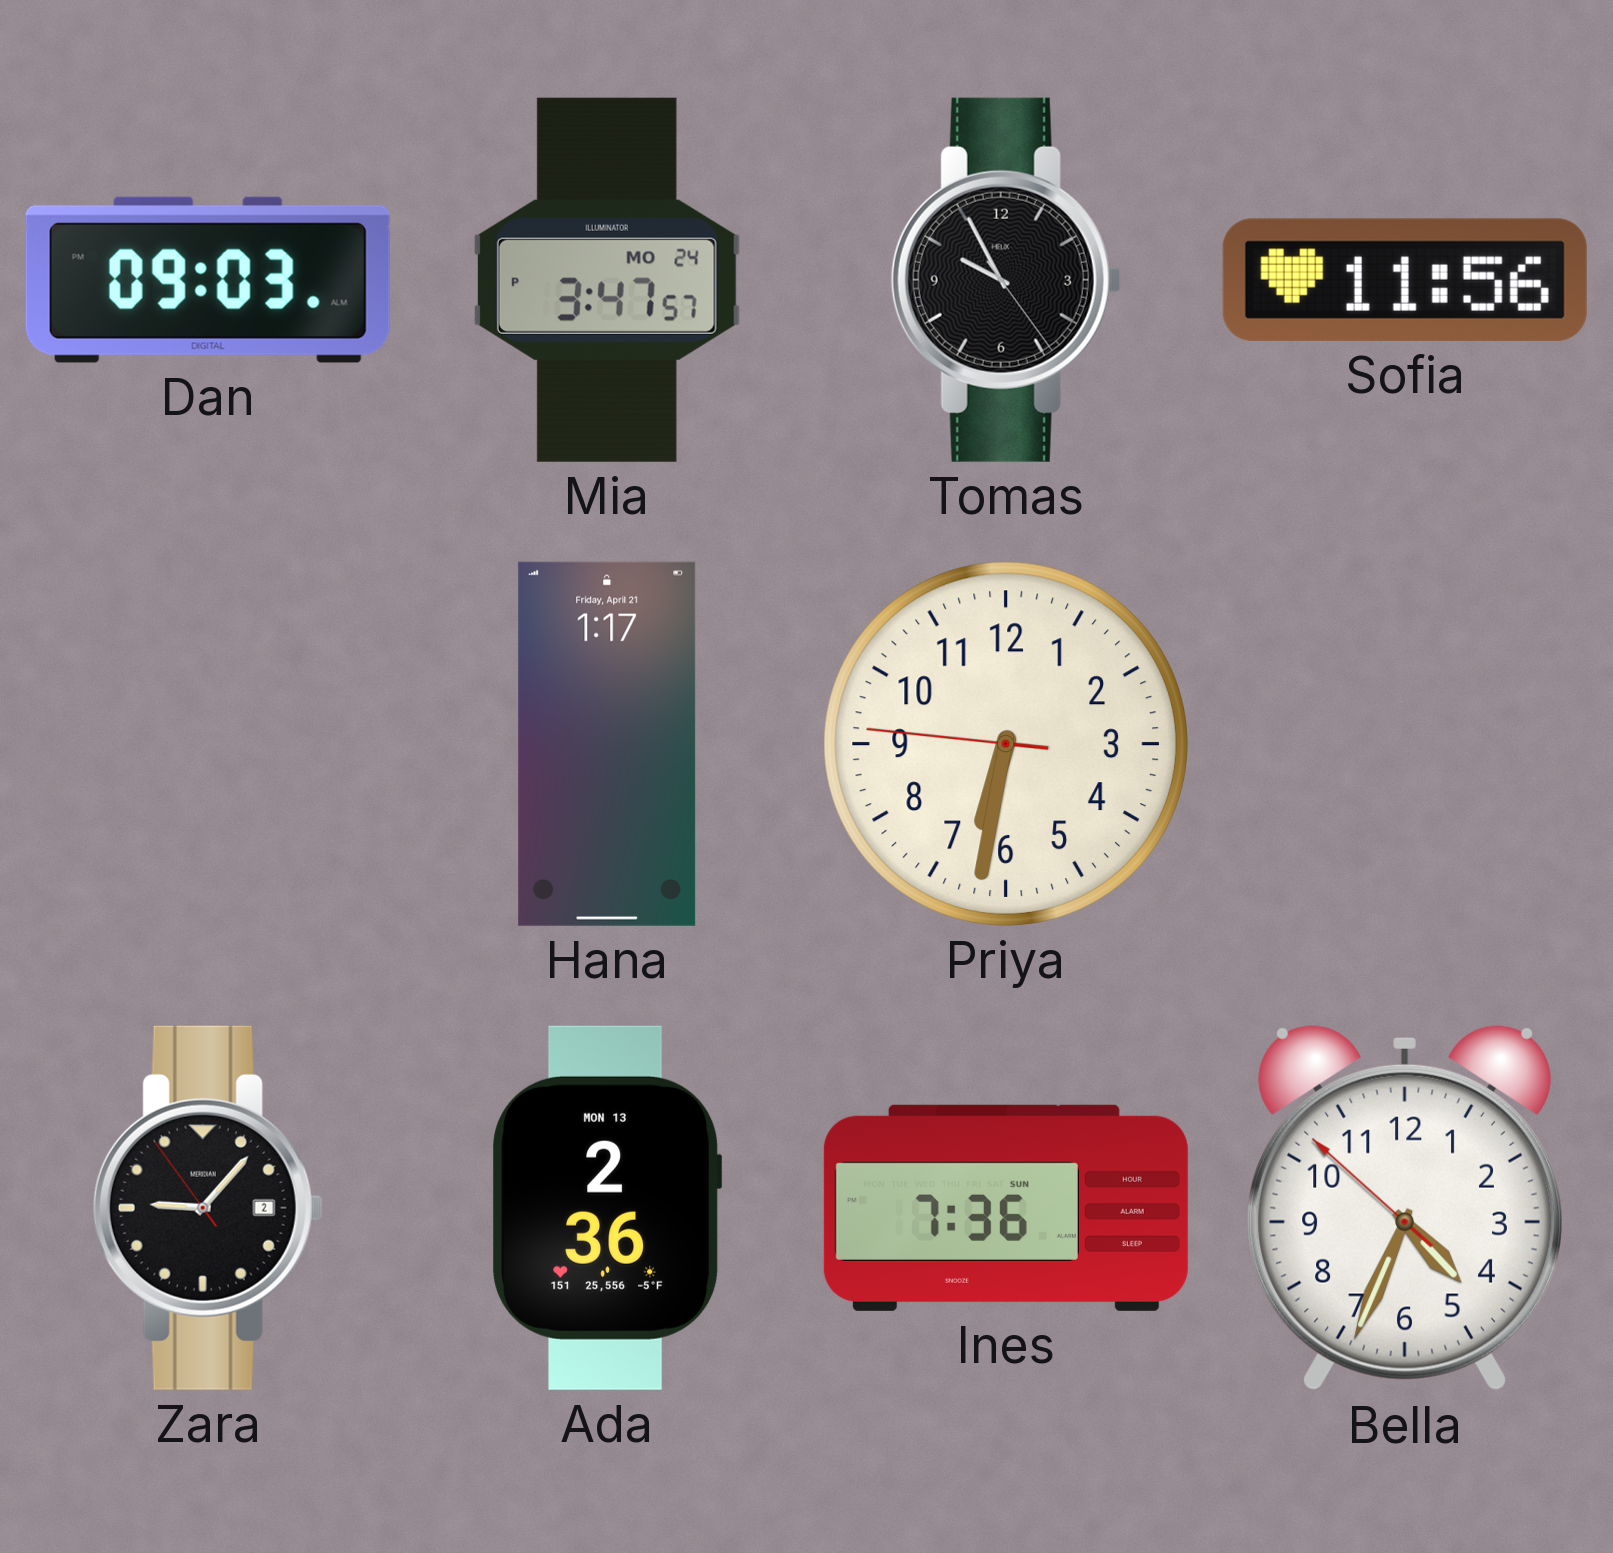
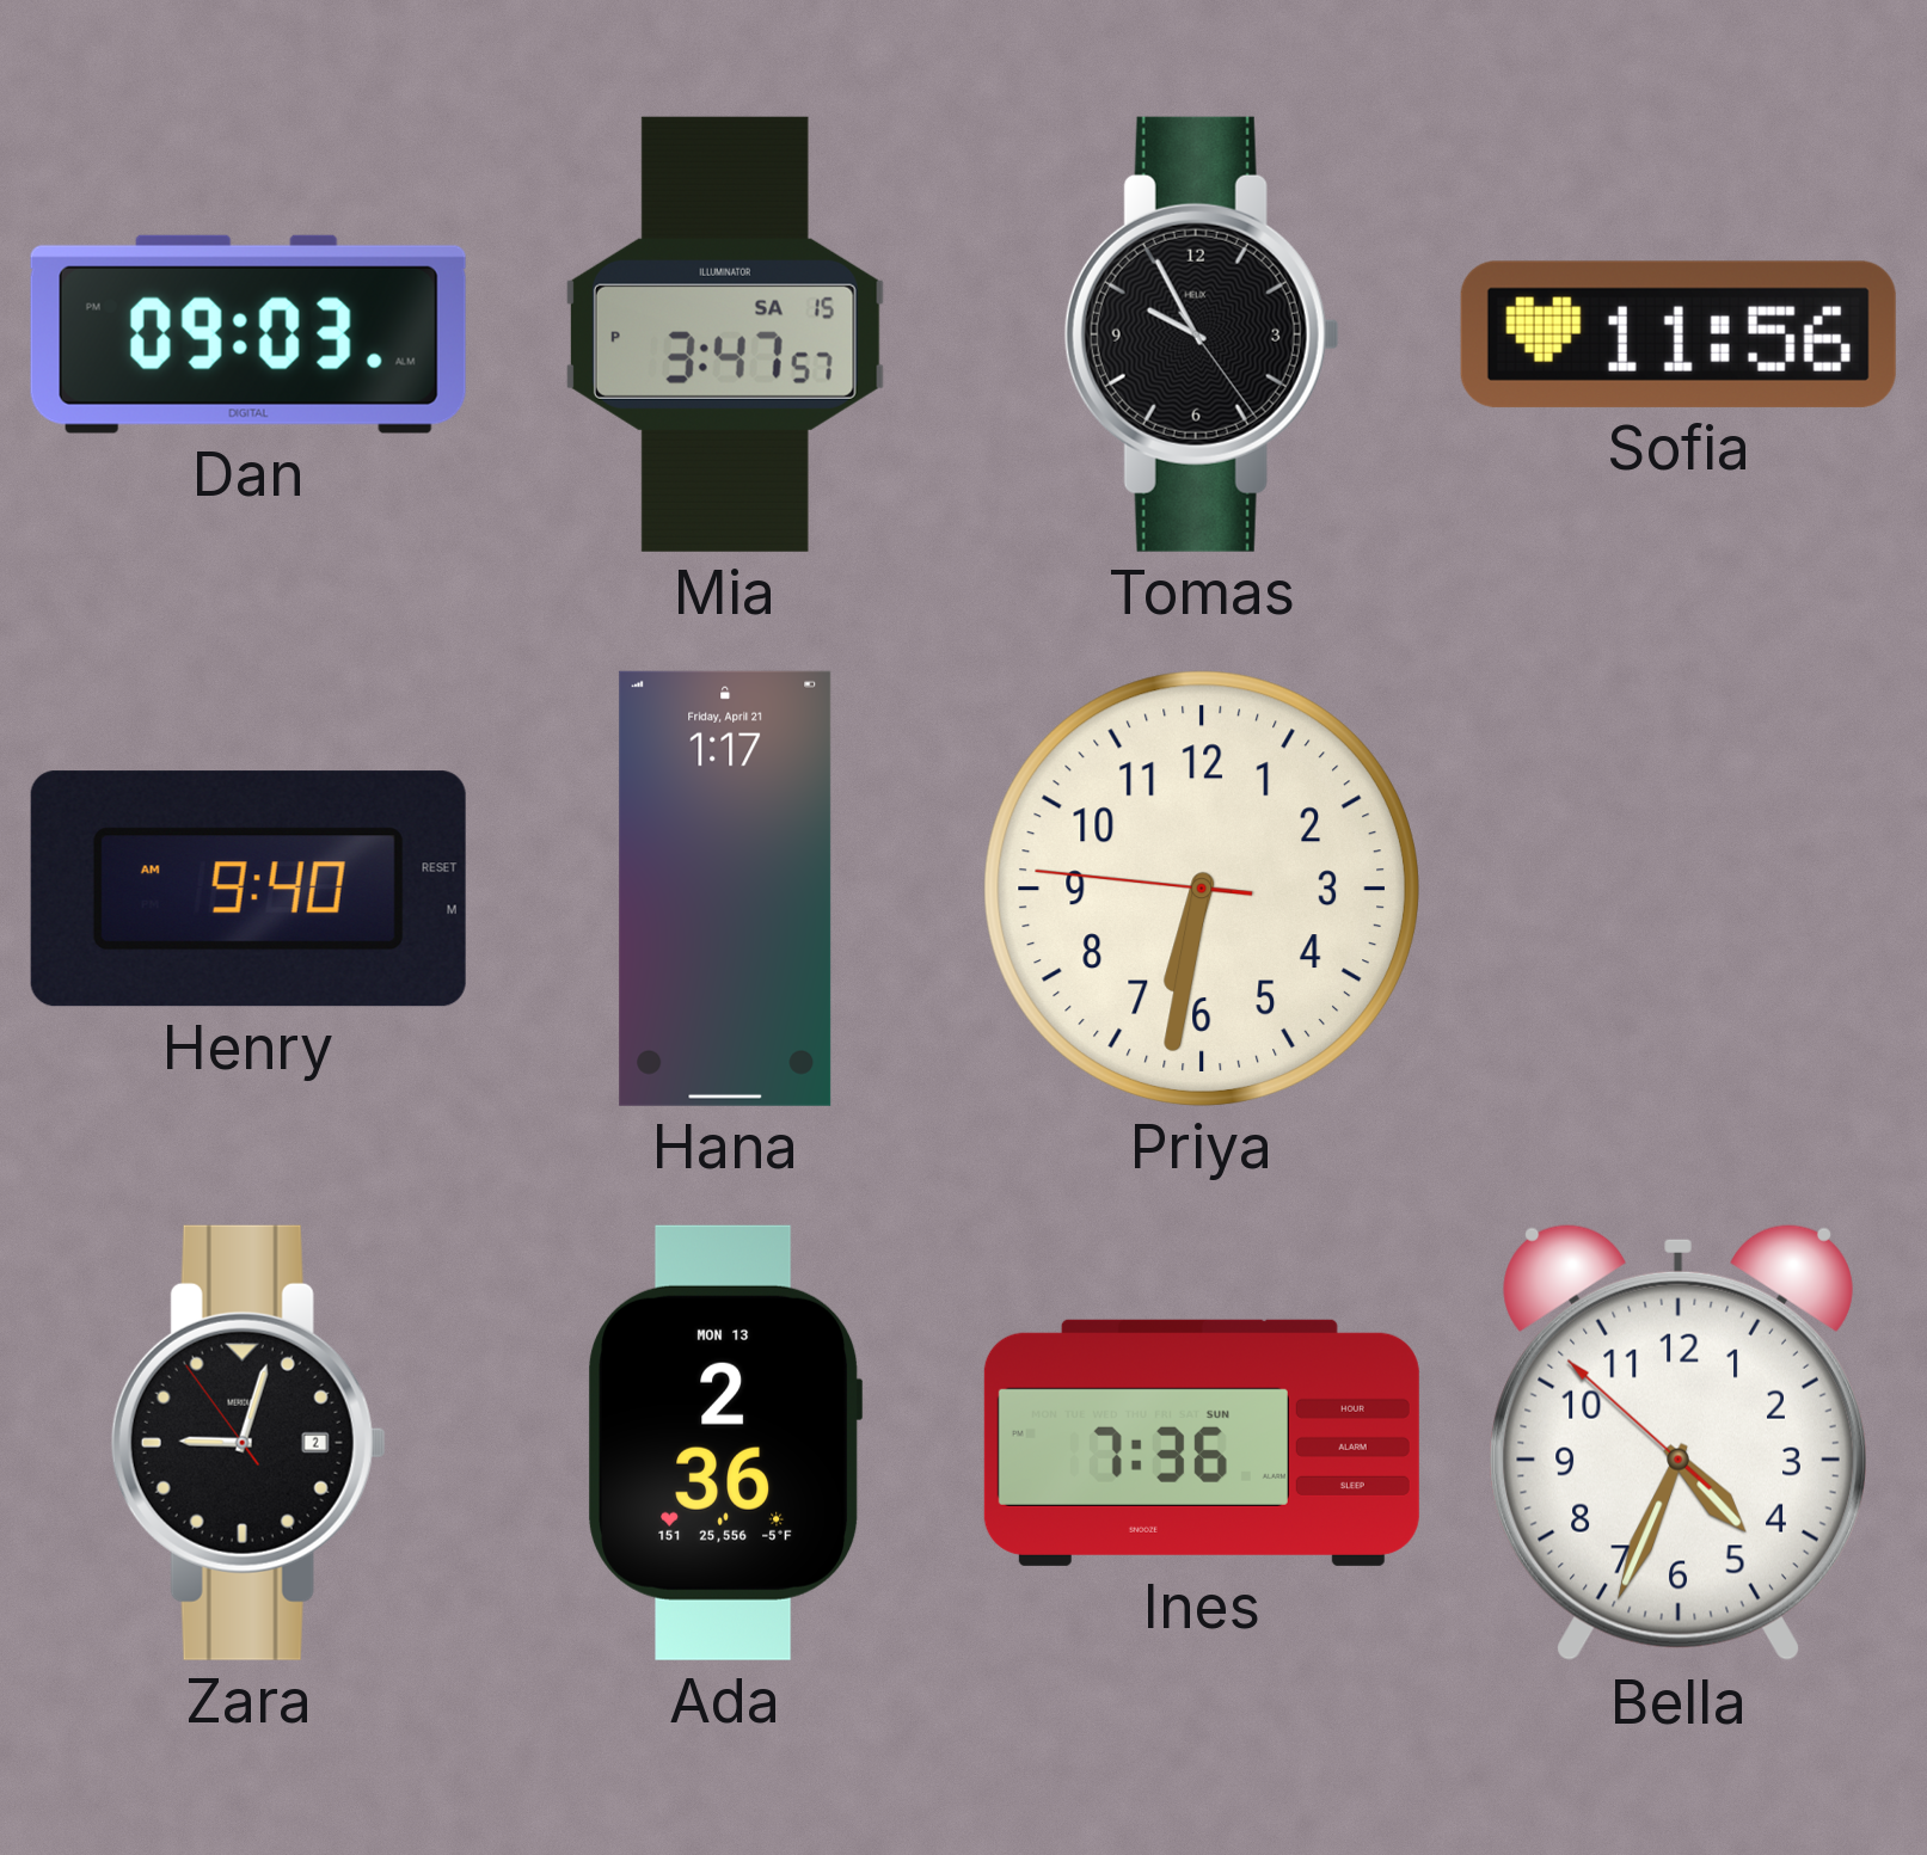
Mia date: MO 24 -> SA 15
Henry: none -> 9:40
Zara: 9:06 -> 9:02
